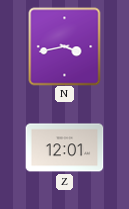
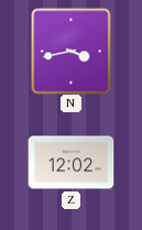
Z: 12:01 -> 12:02
